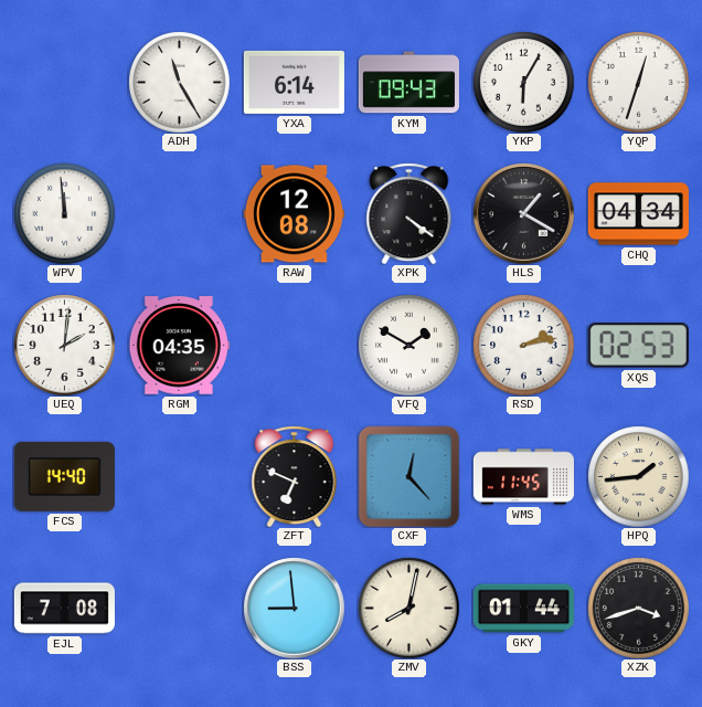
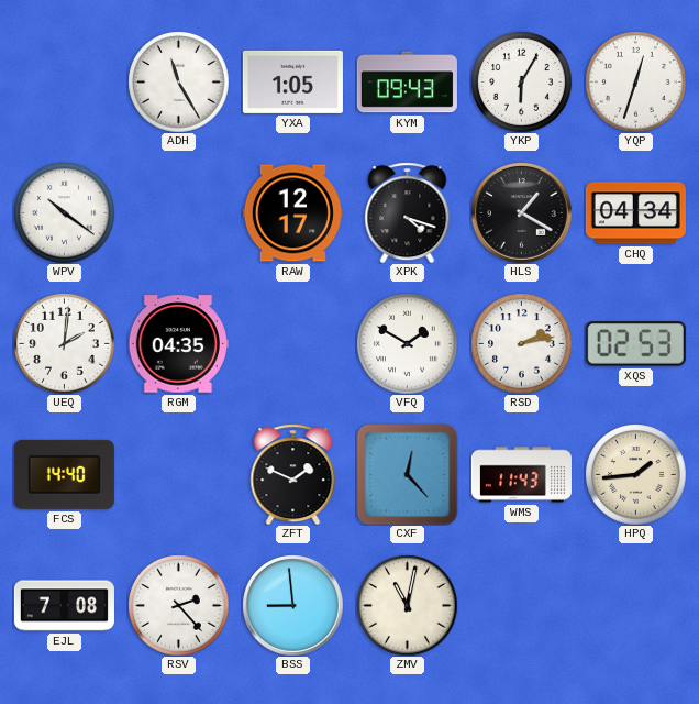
YXA: 6:14 -> 1:05
WPV: 11:59 -> 10:21
RAW: 12:08 -> 12:17
XPK: 4:21 -> 4:18
ZFT: 6:49 -> 1:49
WMS: 11:45 -> 11:43
RSV: none -> 2:23
ZMV: 8:02 -> 11:02
GKY: 01:44 -> none
XZK: 3:42 -> none
